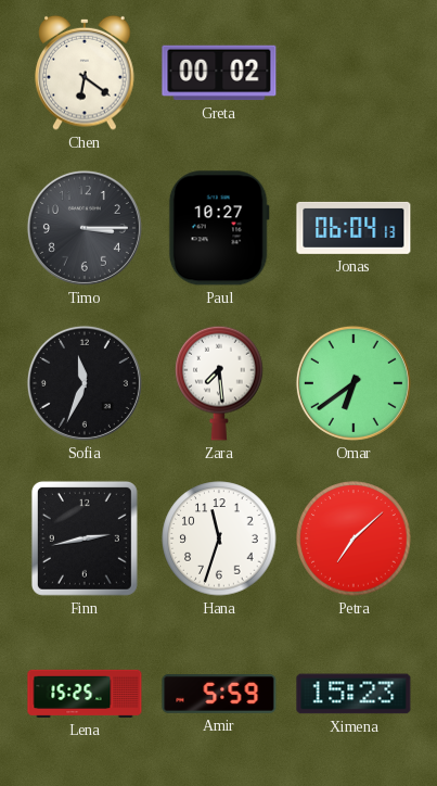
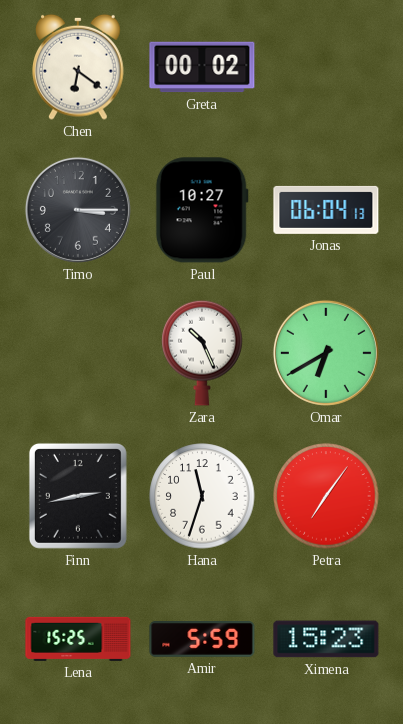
Sofia: 11:34 -> none
Zara: 7:29 -> 10:26
Omar: 6:39 -> 6:40
Petra: 7:08 -> 7:06
